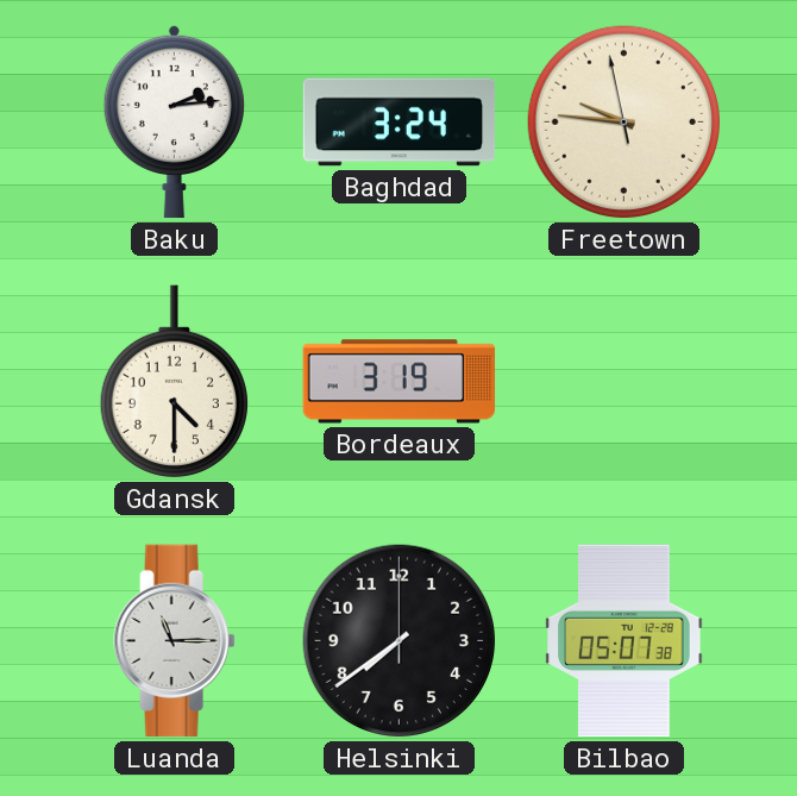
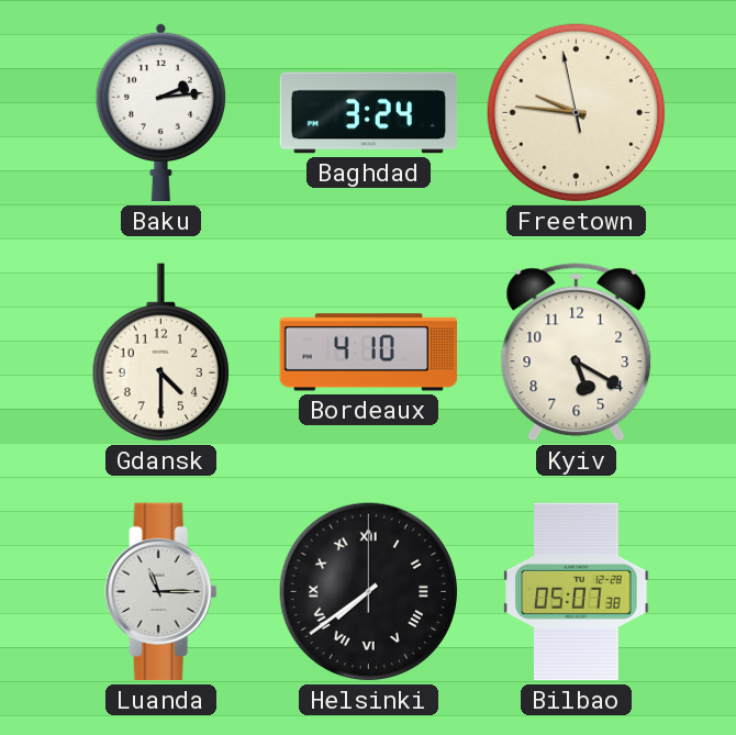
Bordeaux: 3:19 -> 4:10
Kyiv: none -> 5:20
Helsinki numerals: Arabic -> Roman
